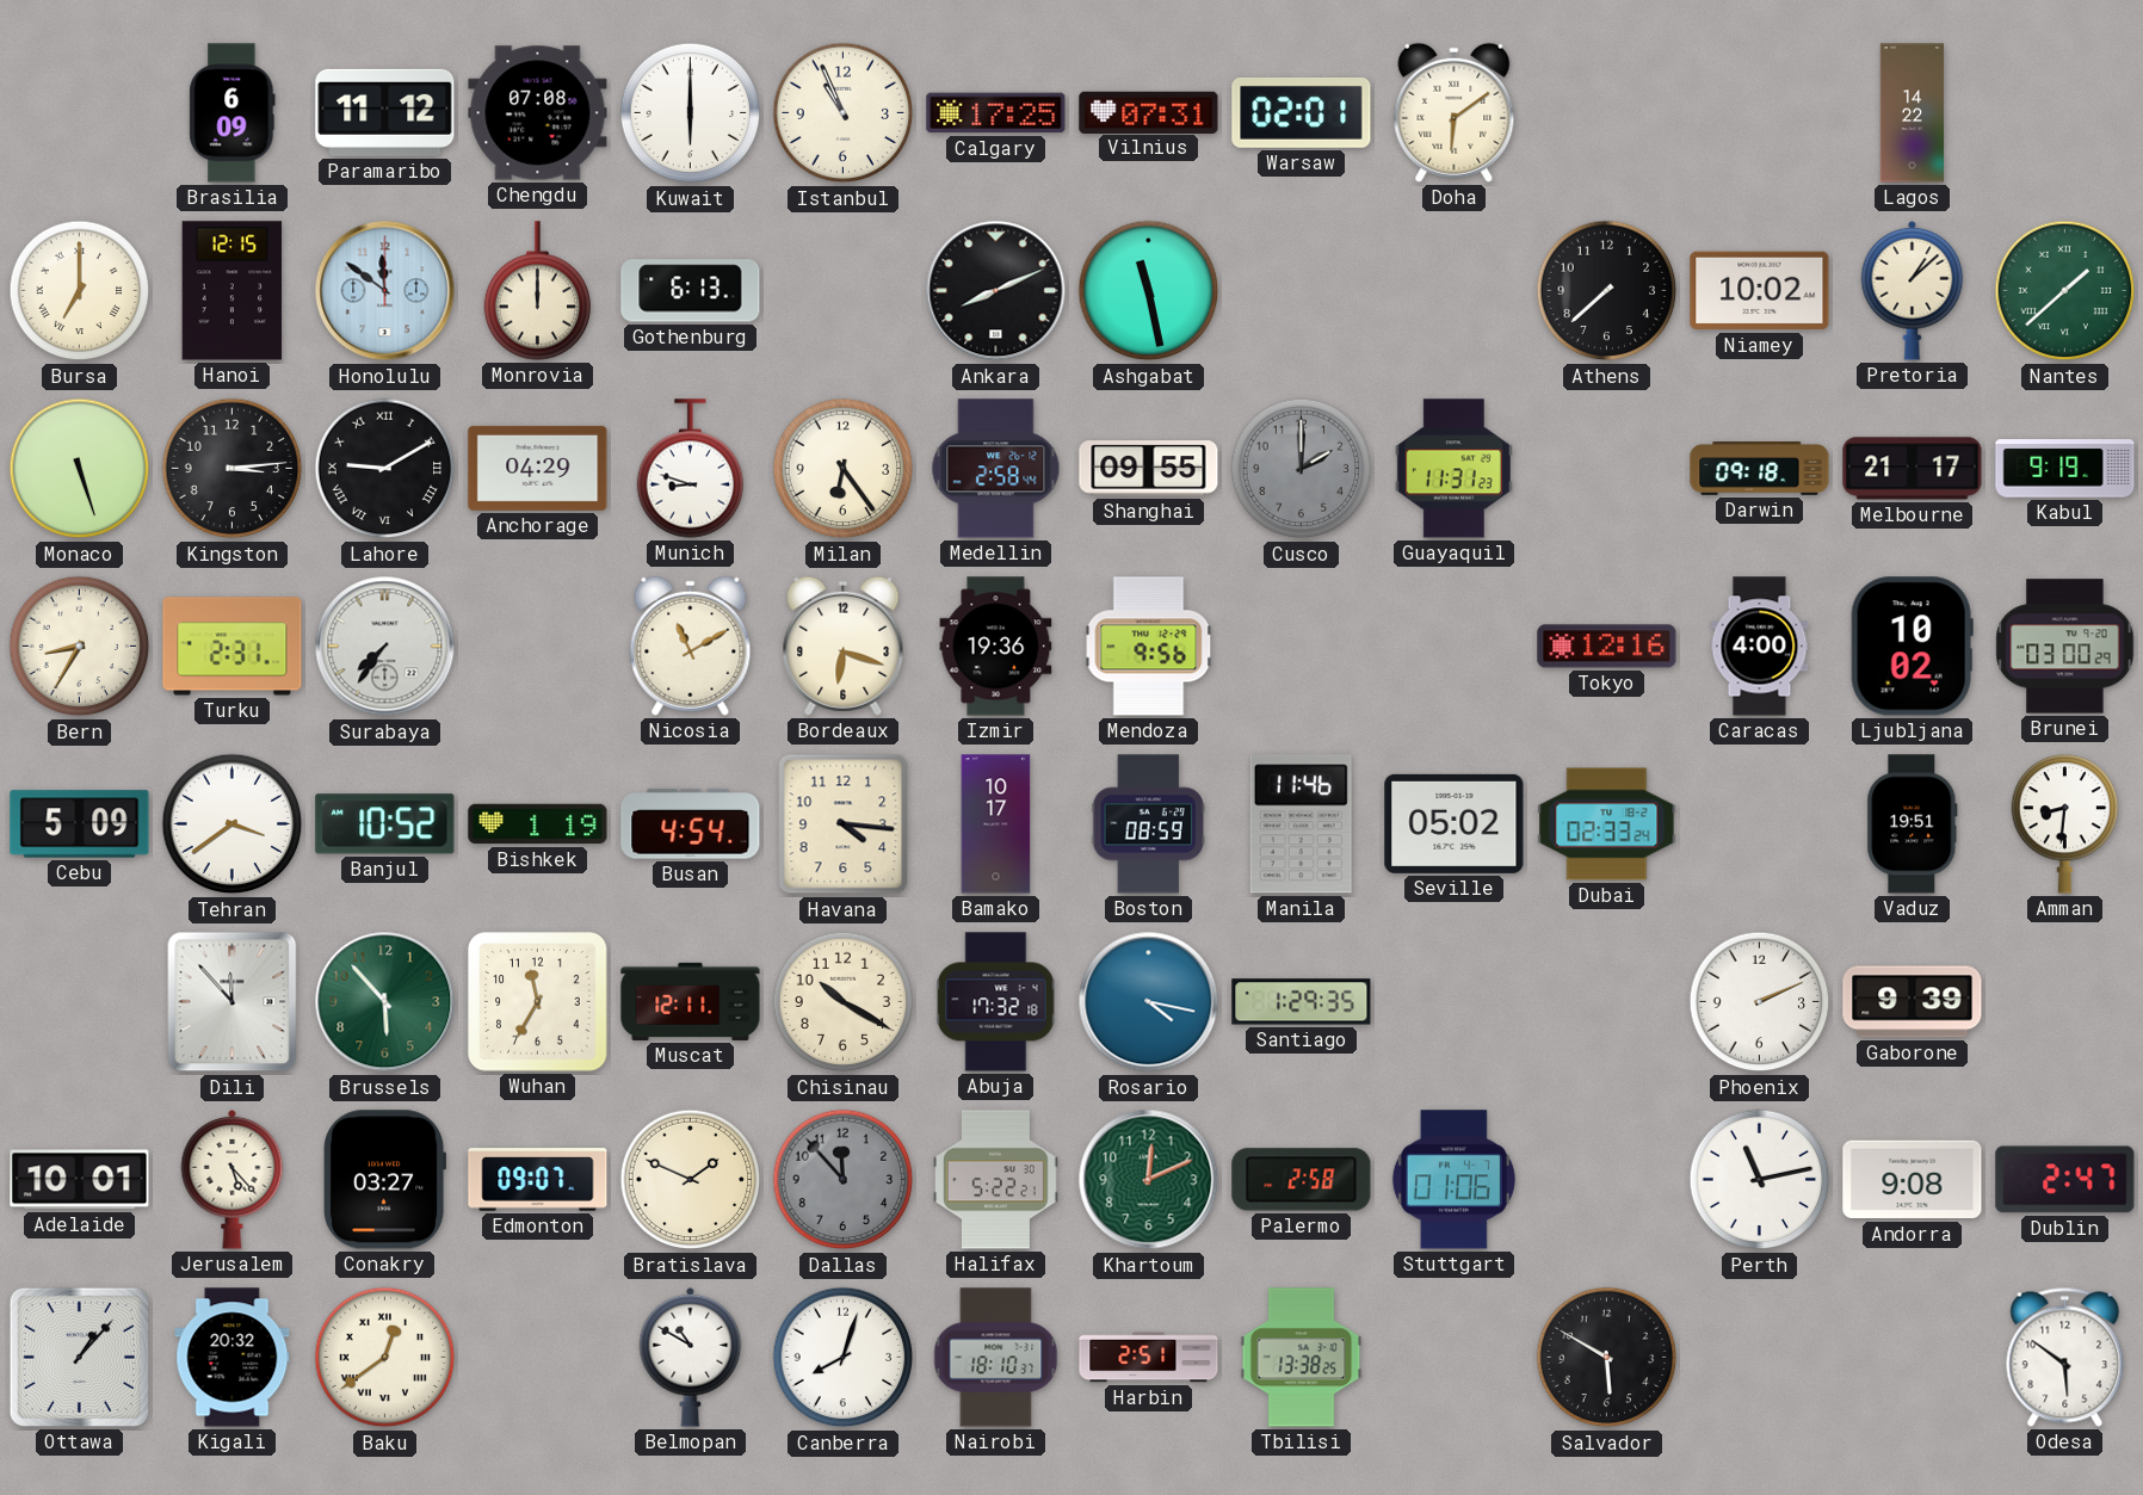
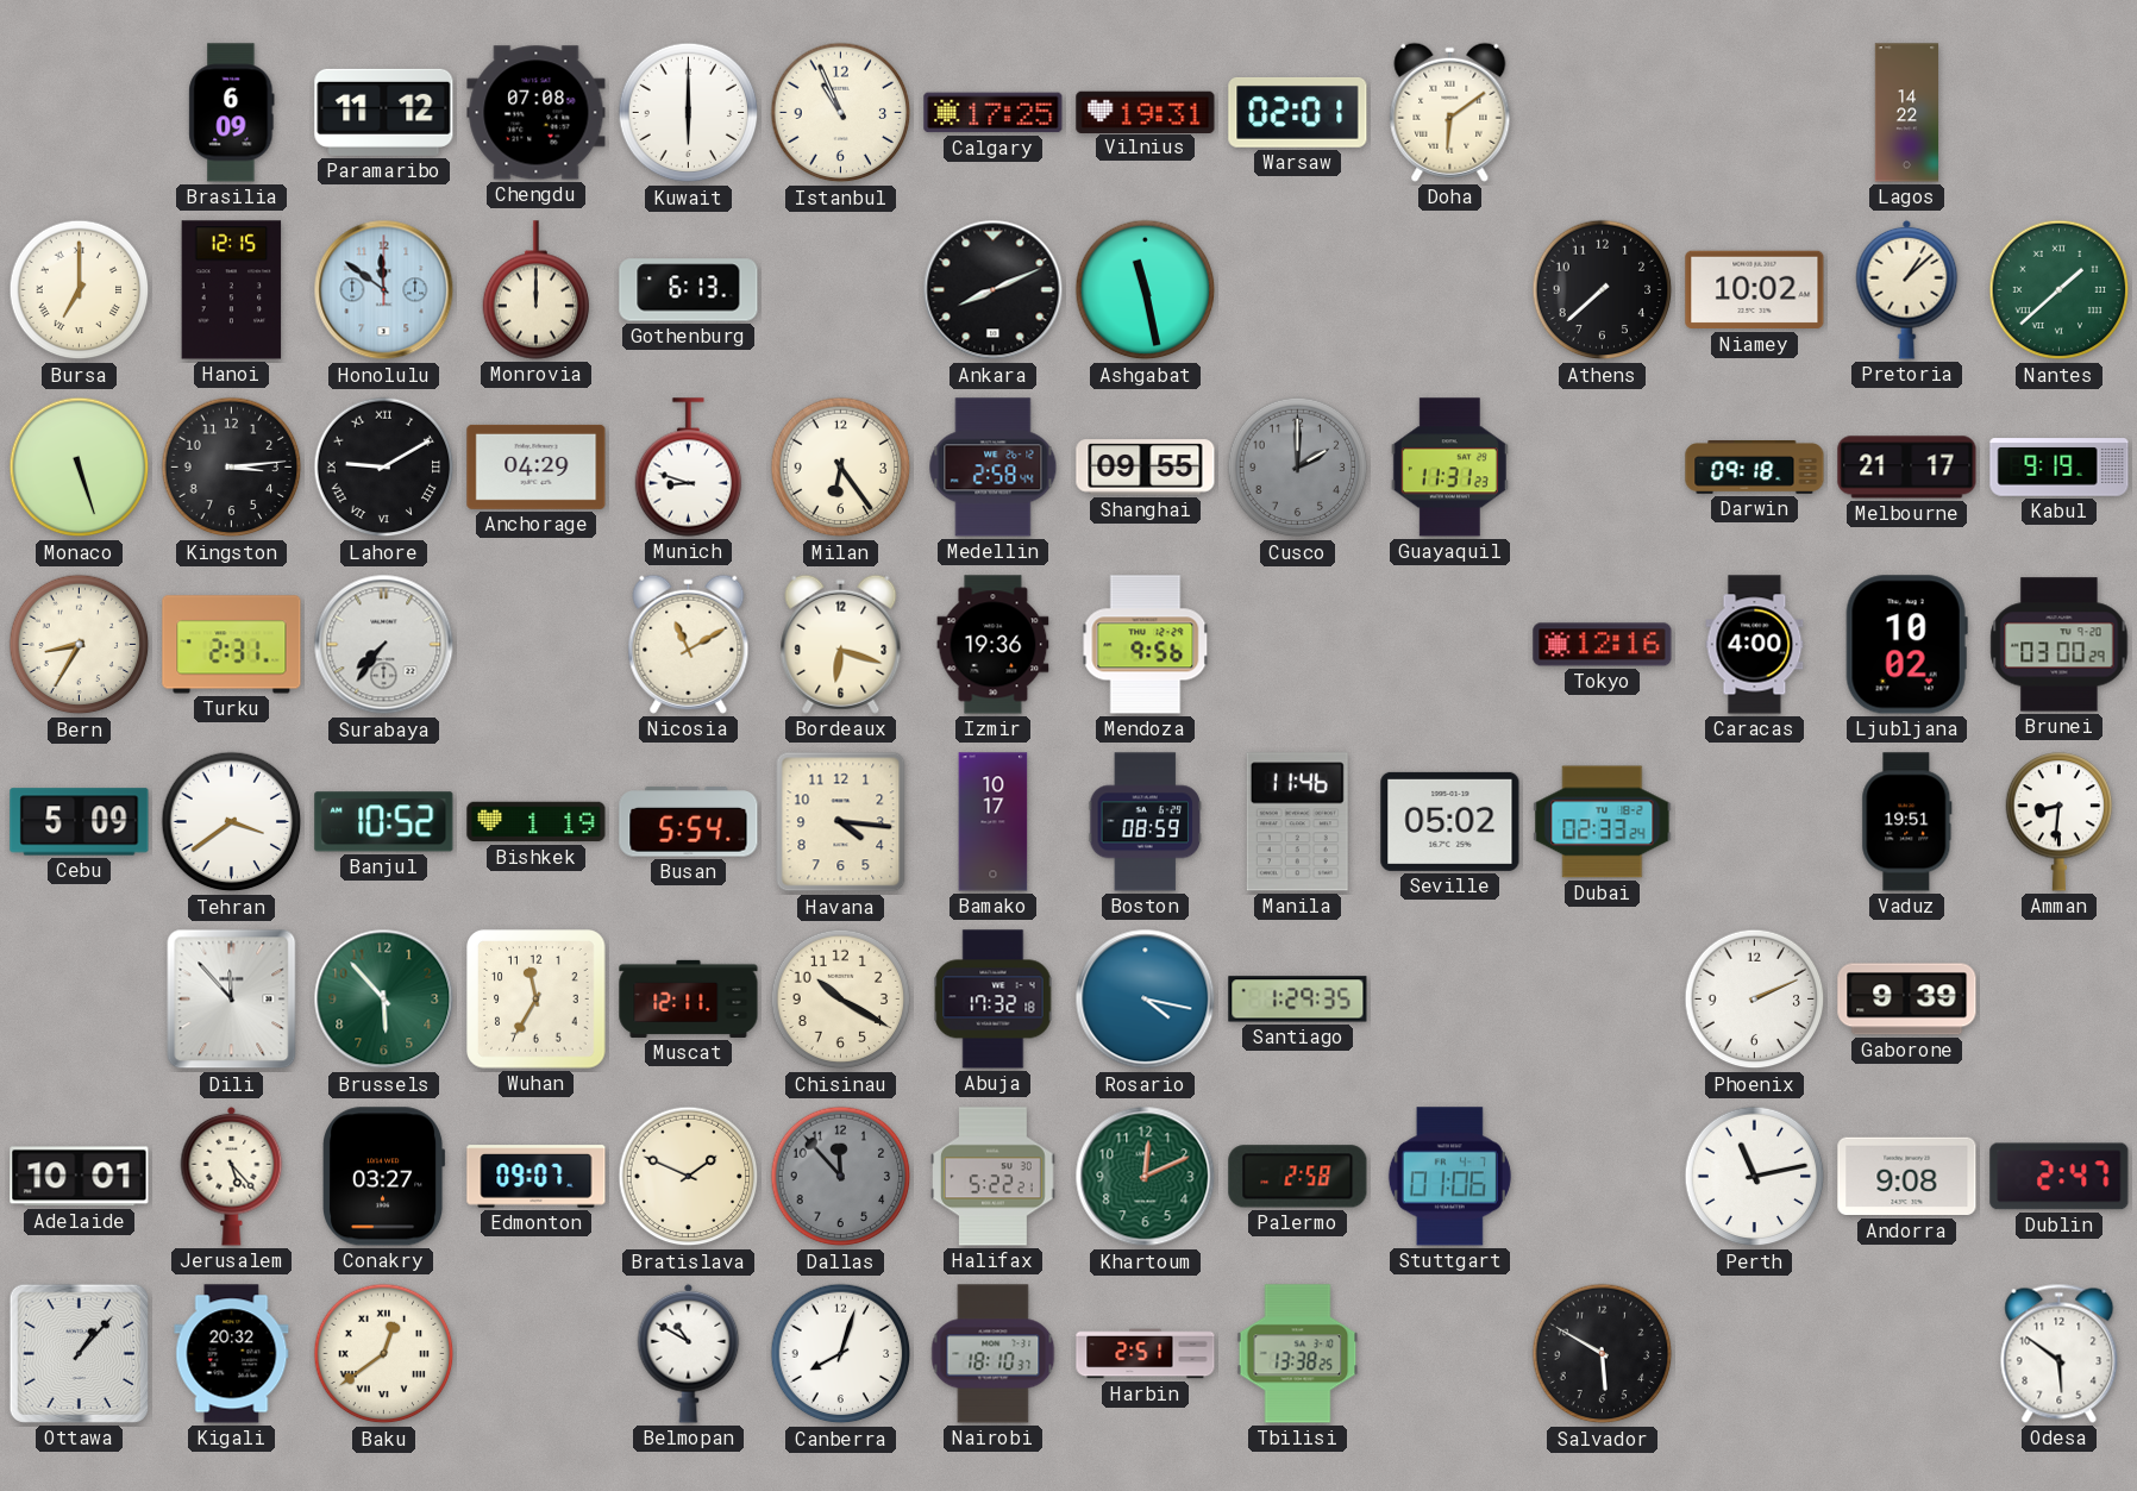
Vilnius: 07:31 -> 19:31
Busan: 4:54 -> 5:54
